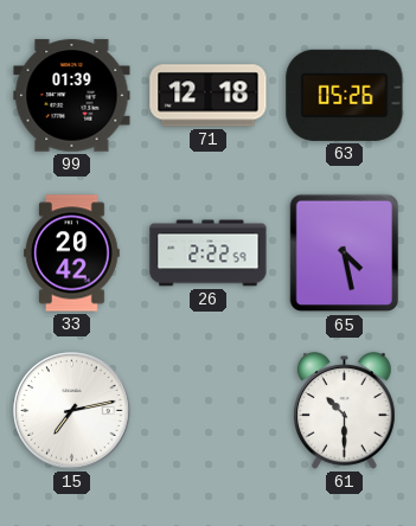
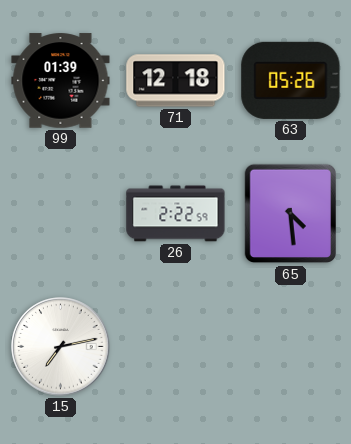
33: 20:42 -> none
65: 4:28 -> 4:29
61: 10:30 -> none
